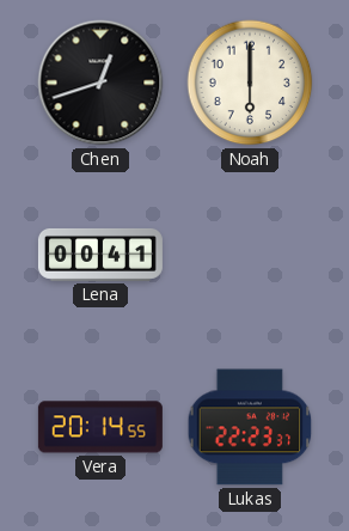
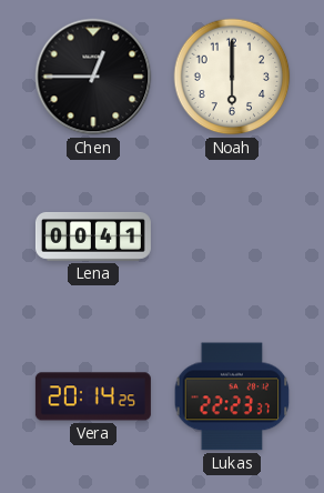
Chen: 12:42 -> 12:45
Vera: 20:14:55 -> 20:14:25
